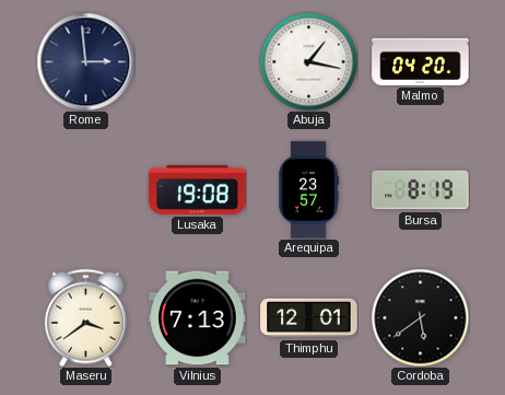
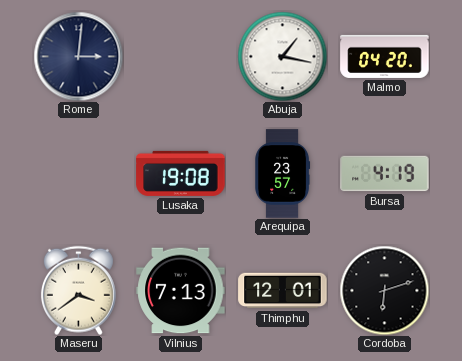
Rome: 2:59 -> 3:01
Bursa: 8:19 -> 4:19
Cordoba: 5:39 -> 6:12
